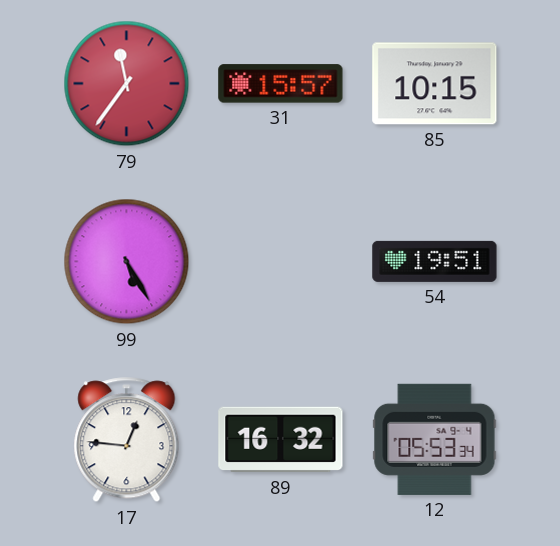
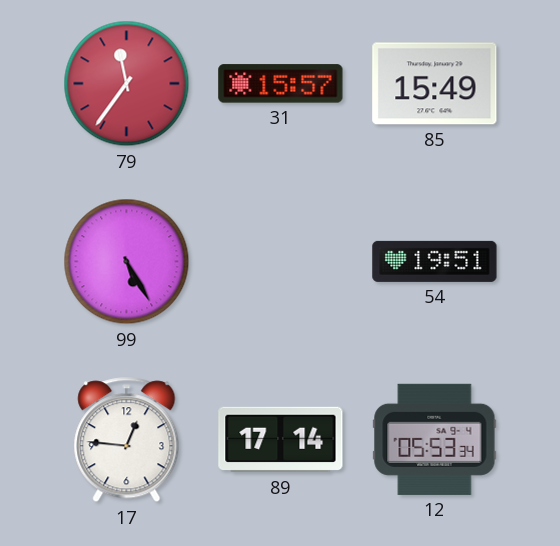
85: 10:15 -> 15:49
89: 16:32 -> 17:14
